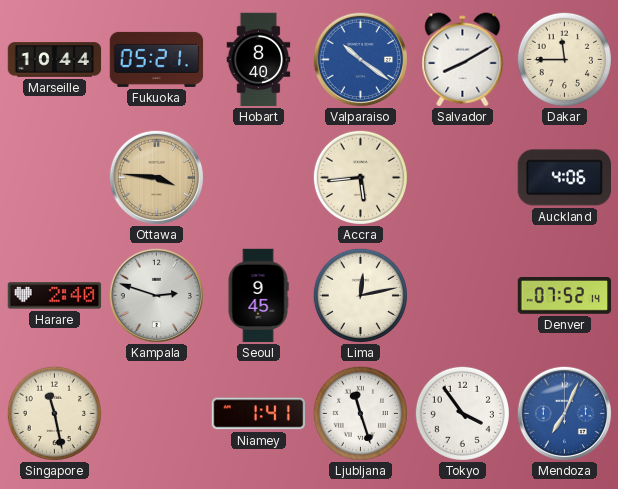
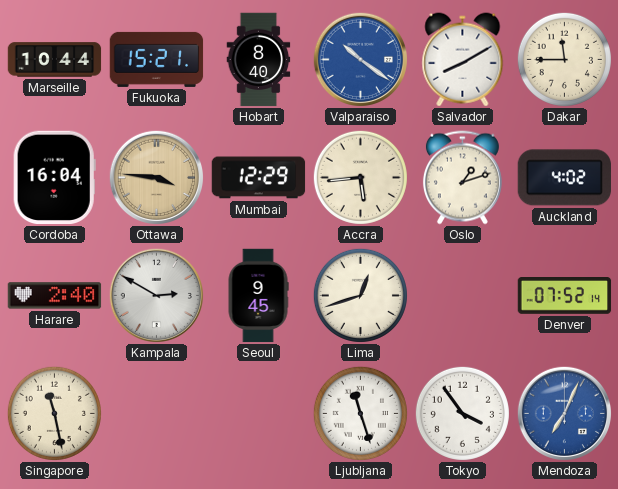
Fukuoka: 05:21 -> 15:21
Cordoba: none -> 16:04
Mumbai: none -> 12:29
Oslo: none -> 1:12
Auckland: 4:06 -> 4:02
Kampala: 2:48 -> 2:50
Lima: 12:13 -> 12:42
Niamey: 1:41 -> none
